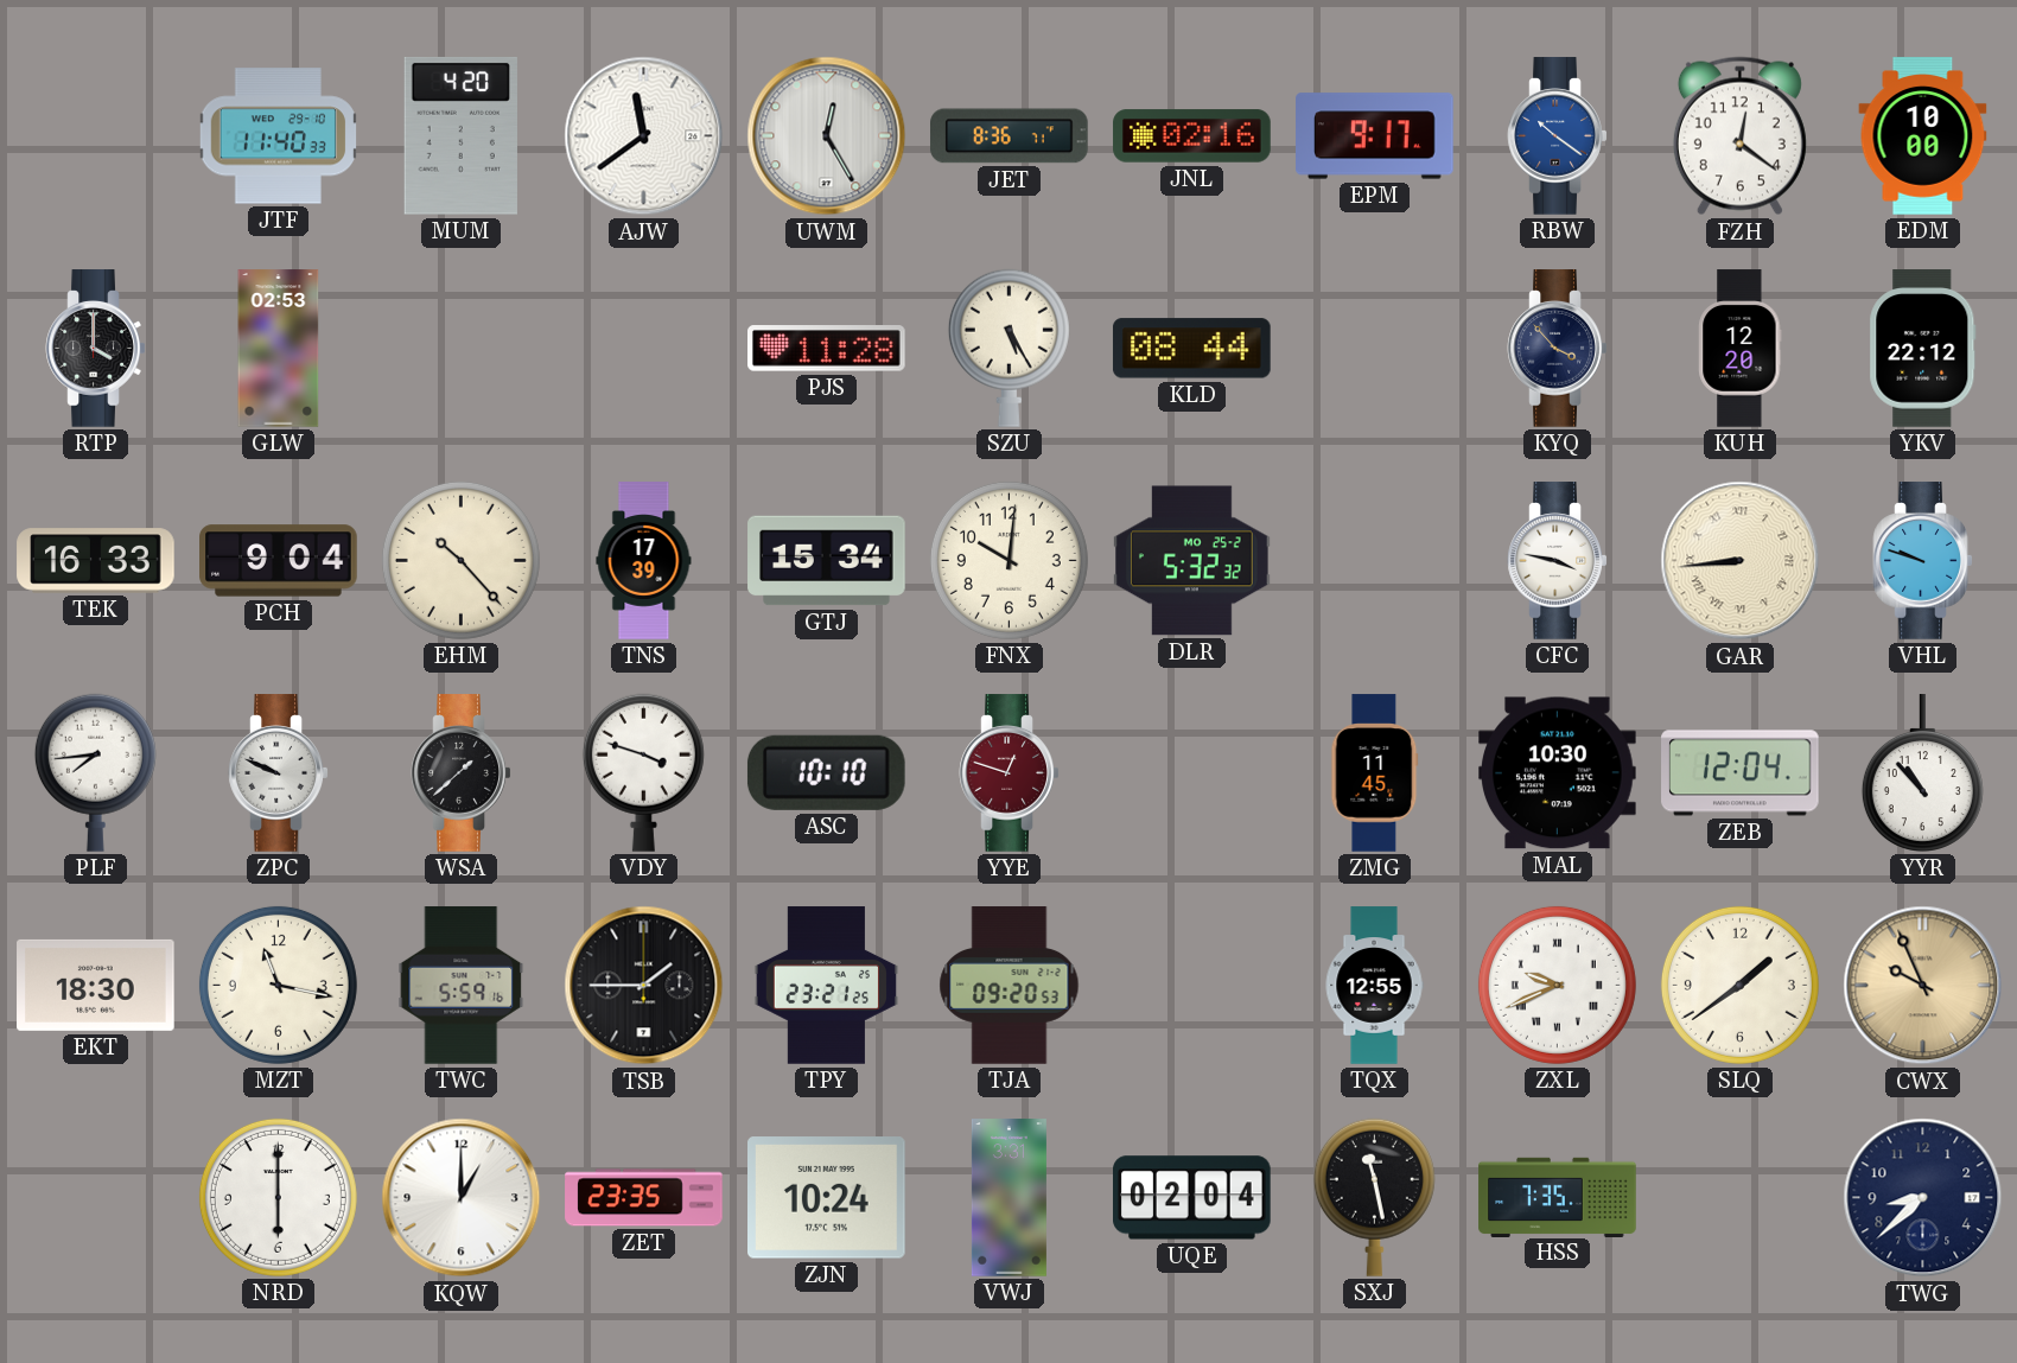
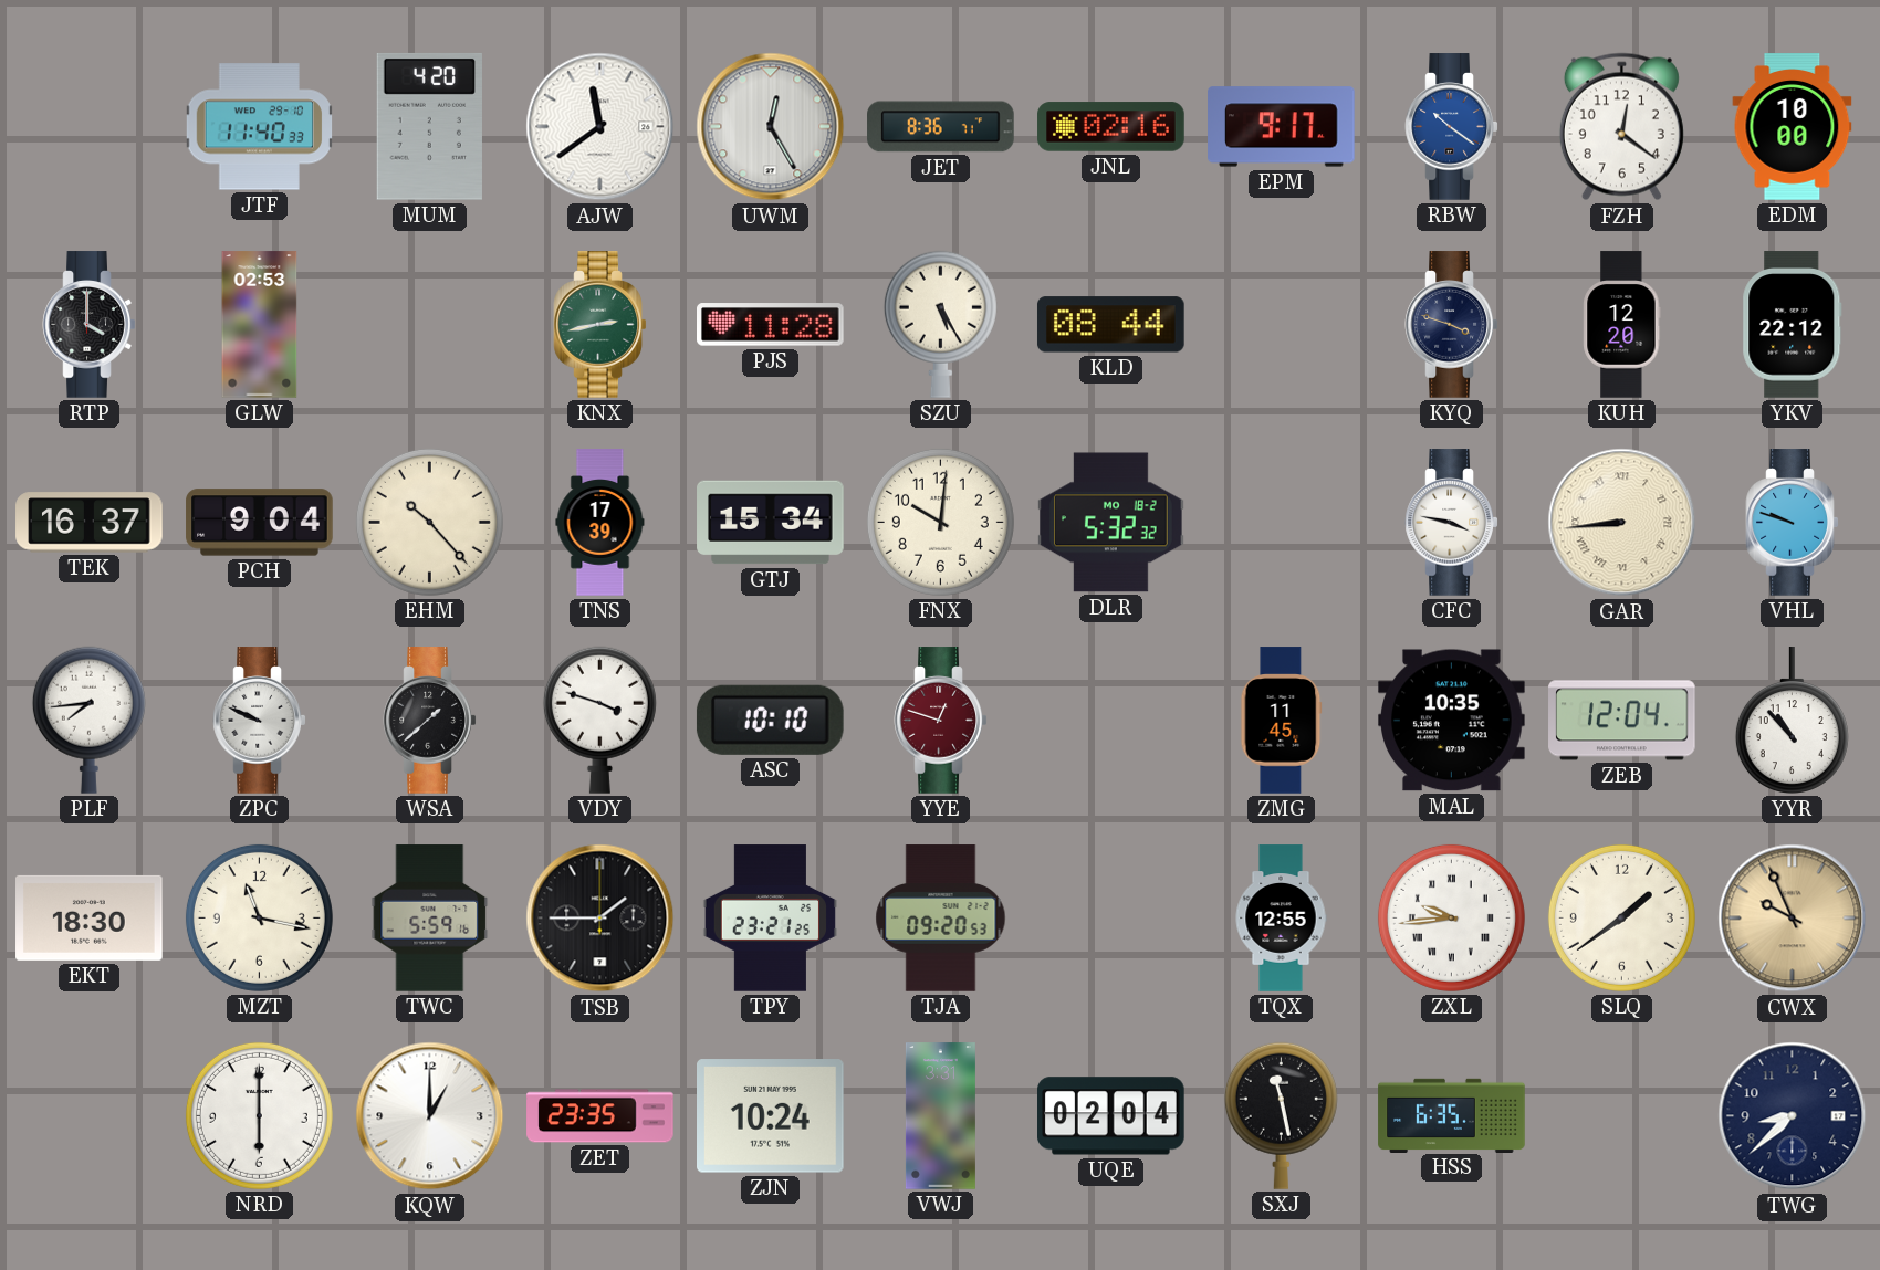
KNX: none -> 2:43
KYQ: 3:53 -> 3:48
TEK: 16:33 -> 16:37
DLR date: MO 25-2 -> MO 18-2
MAL: 10:30 -> 10:35
ZXL: 9:41 -> 9:44
HSS: 7:35 -> 6:35
